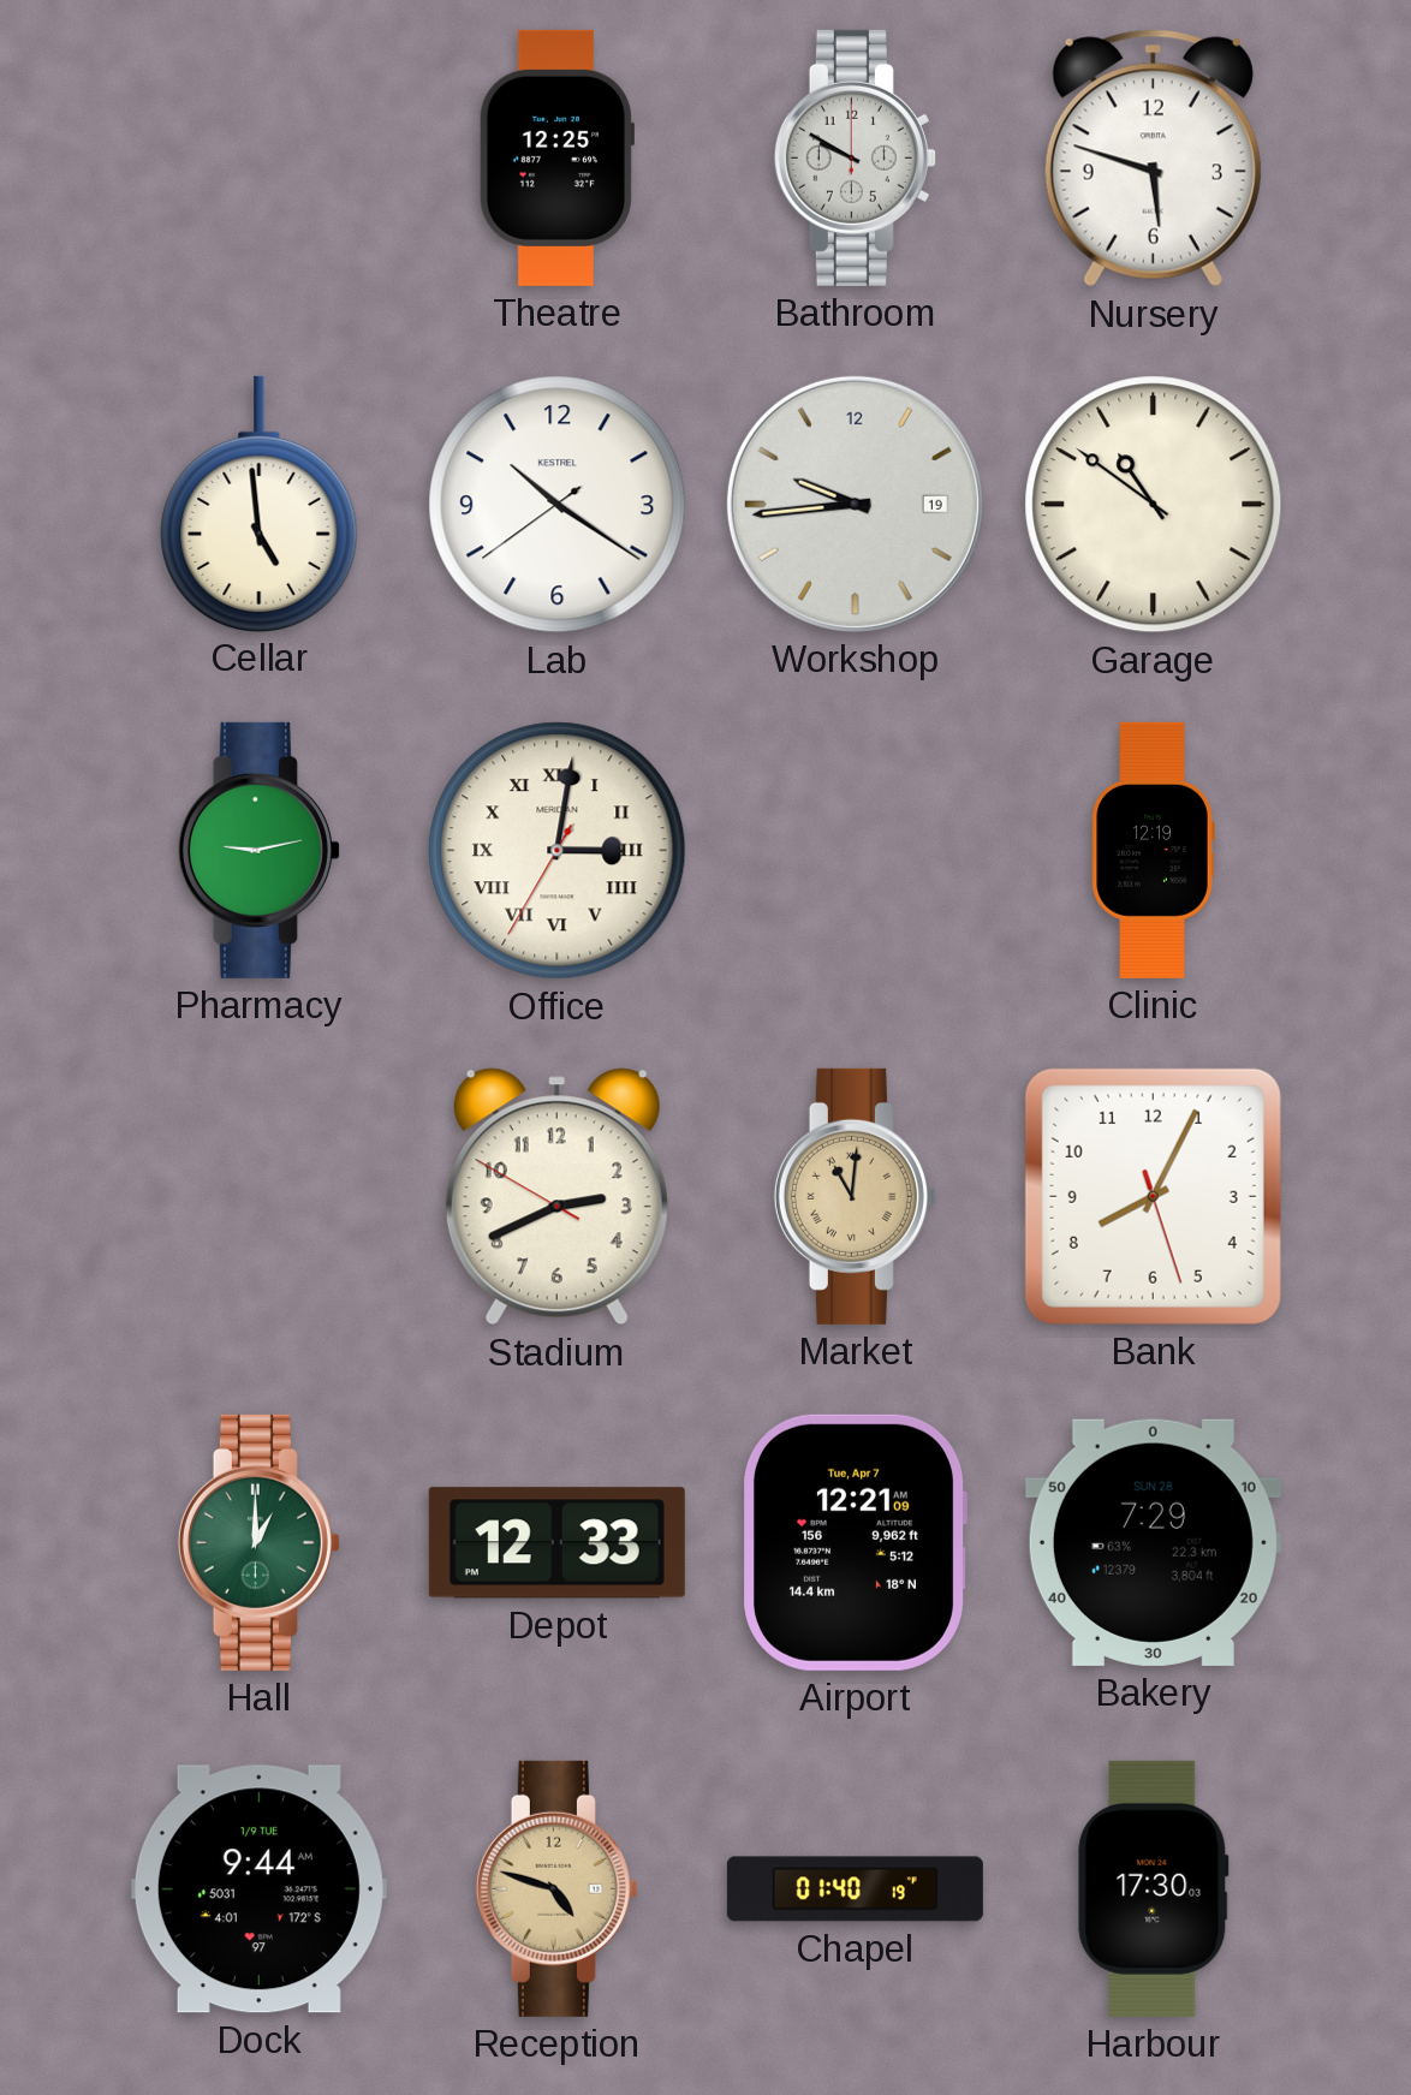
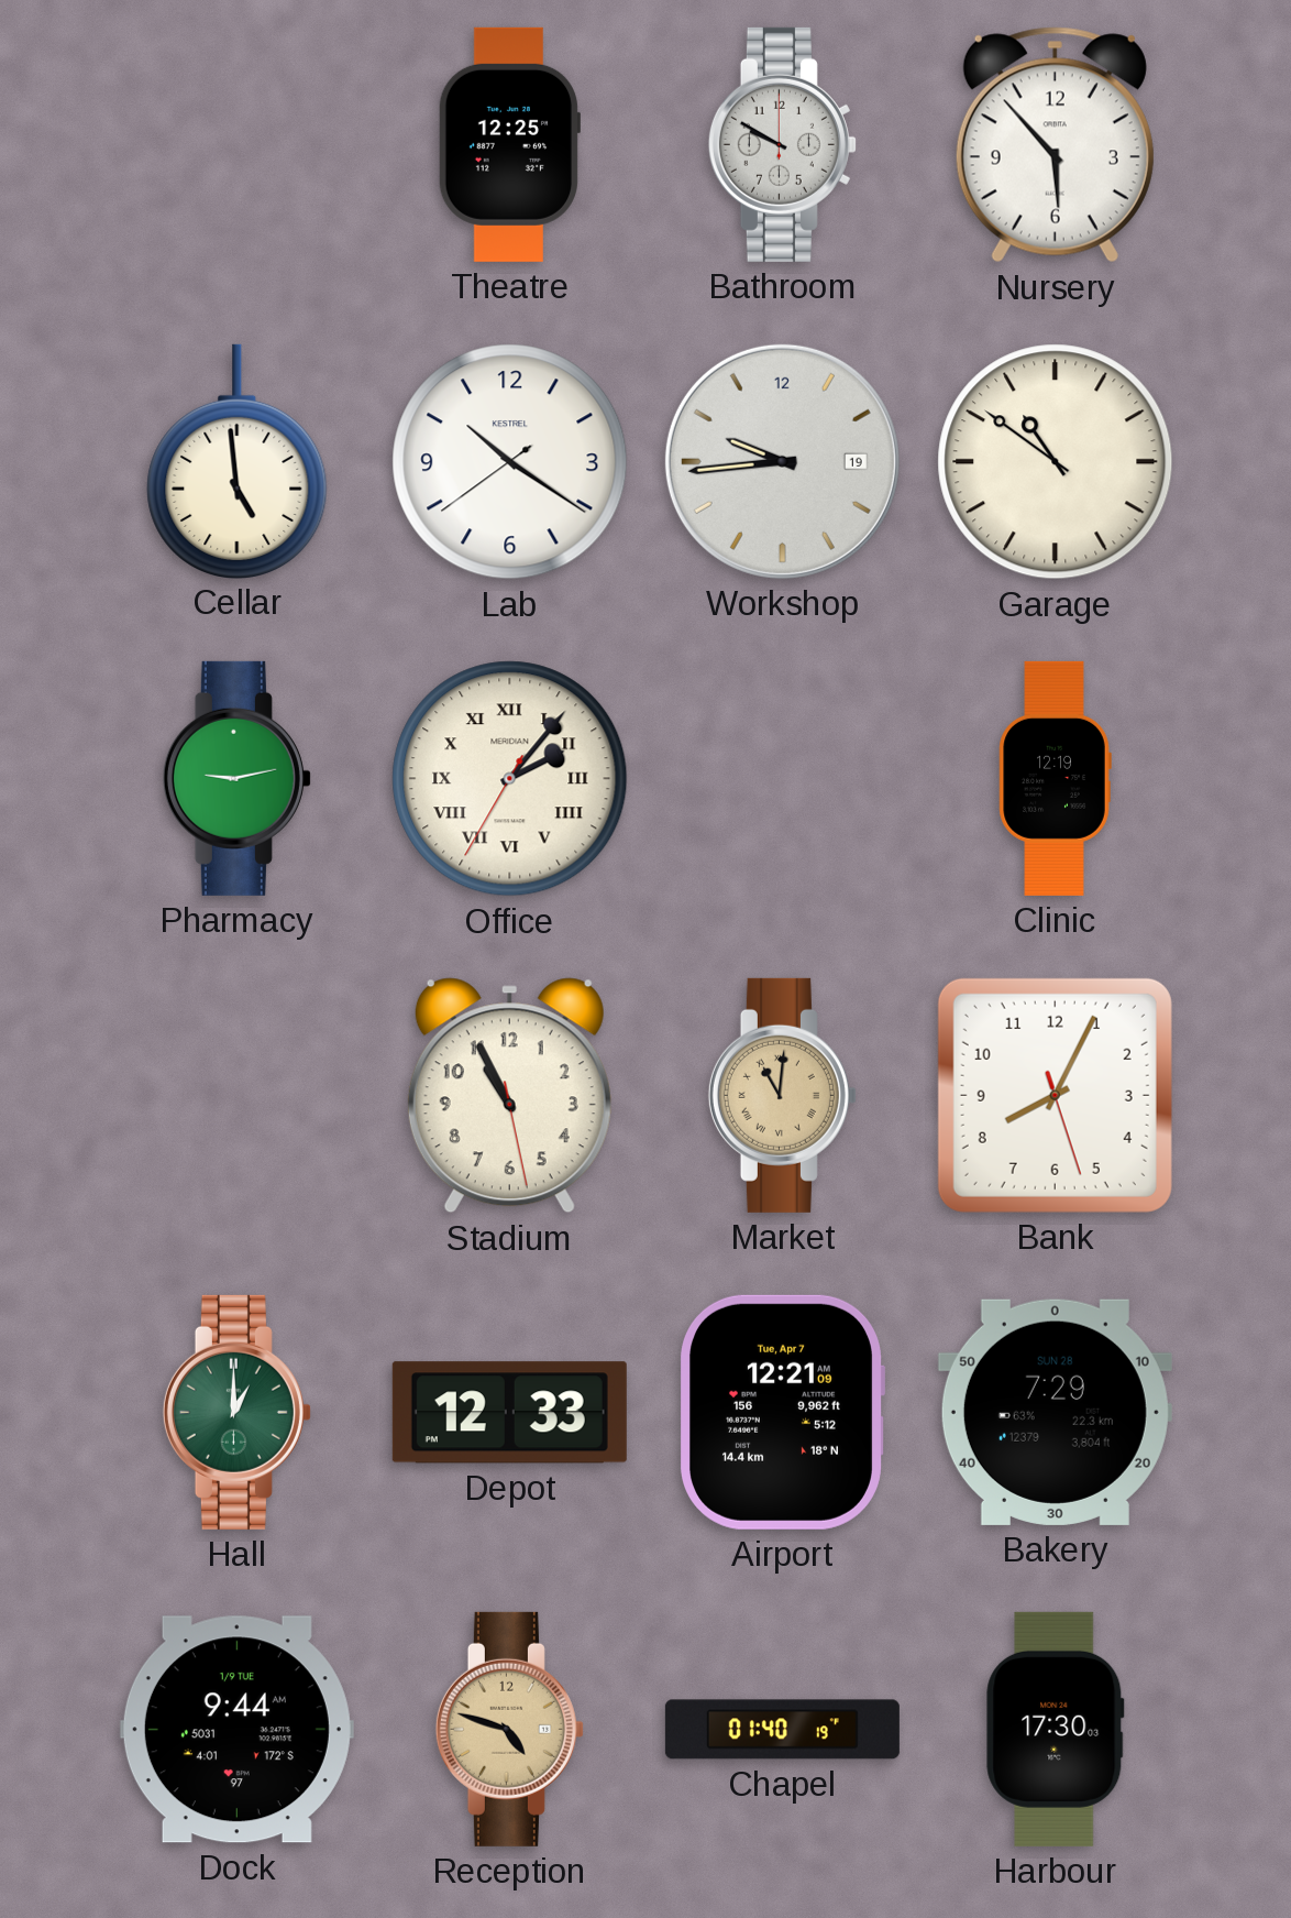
Nursery: 5:48 -> 5:53
Office: 3:01 -> 2:06
Stadium: 2:40 -> 10:55
